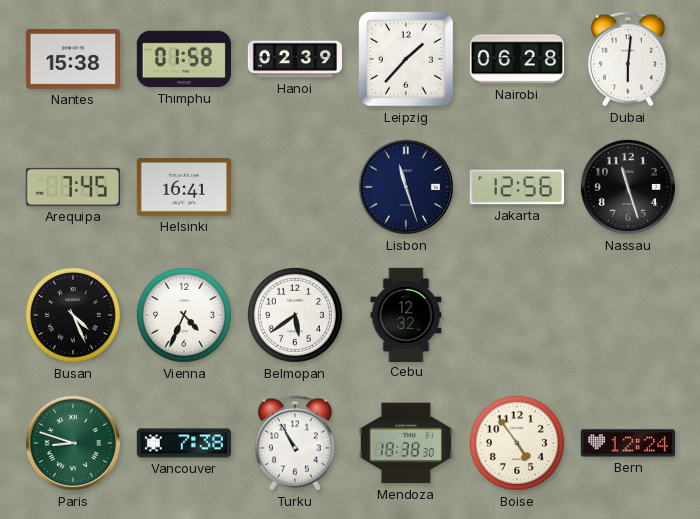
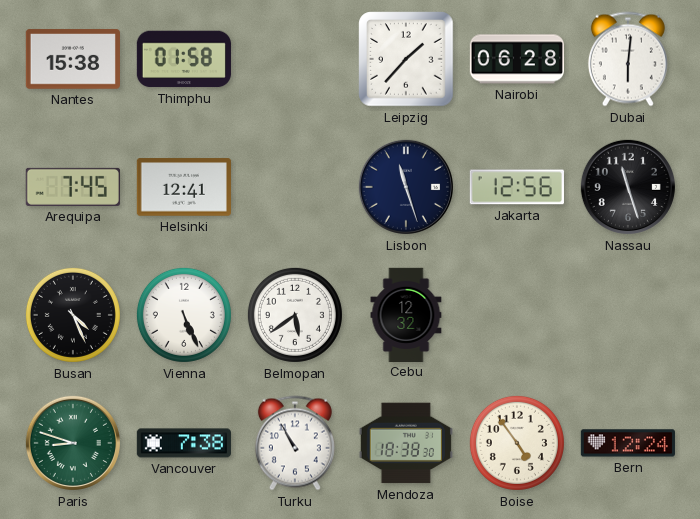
Hanoi: 02:39 -> none
Helsinki: 16:41 -> 12:41
Vienna: 4:34 -> 5:26
